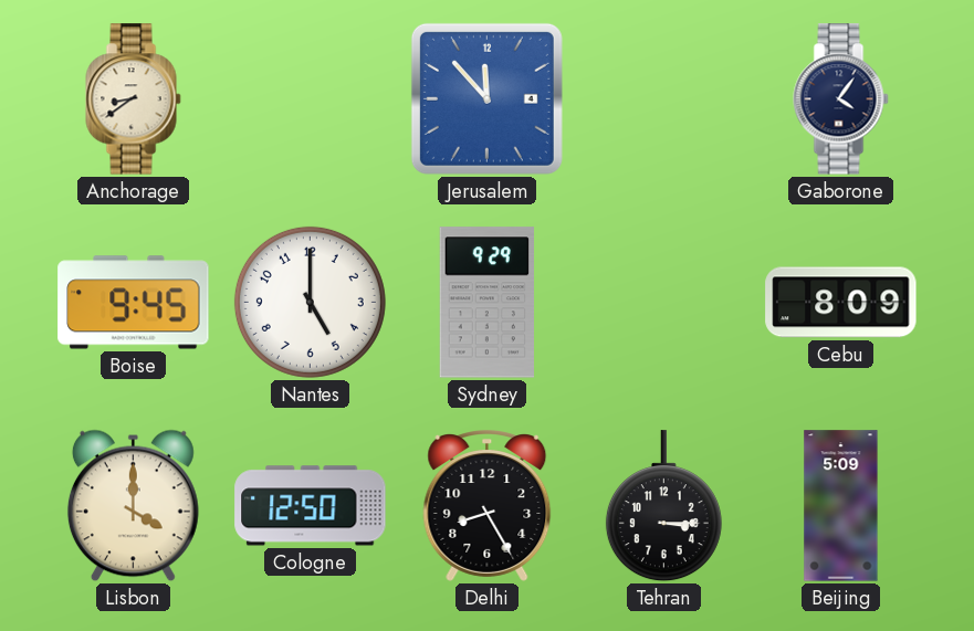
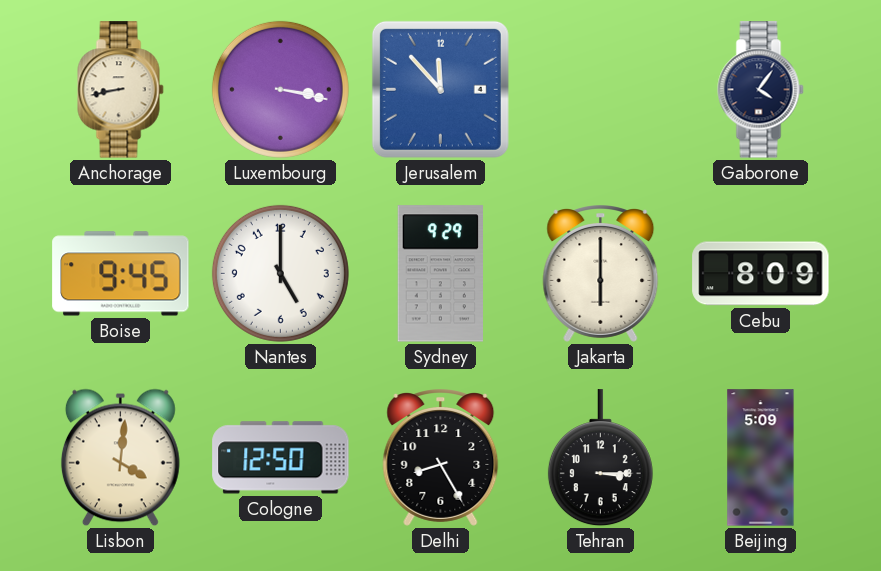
Anchorage: 8:39 -> 8:43
Luxembourg: none -> 3:17
Jakarta: none -> 6:00
Lisbon: 4:00 -> 4:01
